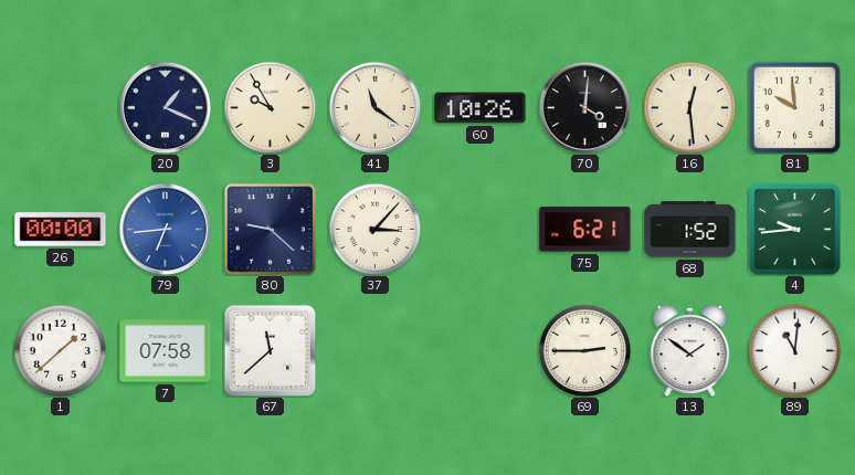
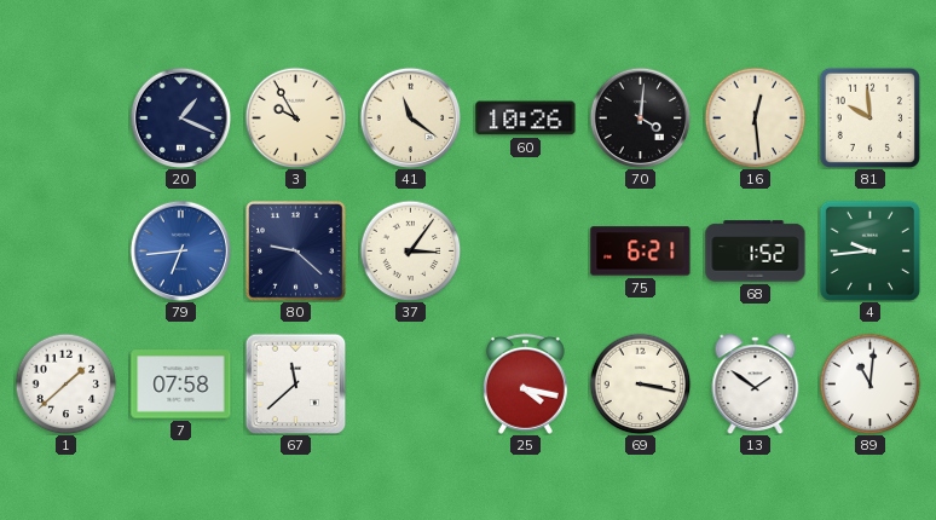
26: 00:00 -> none
37: 3:07 -> 3:06
25: none -> 4:17
69: 2:45 -> 3:17
